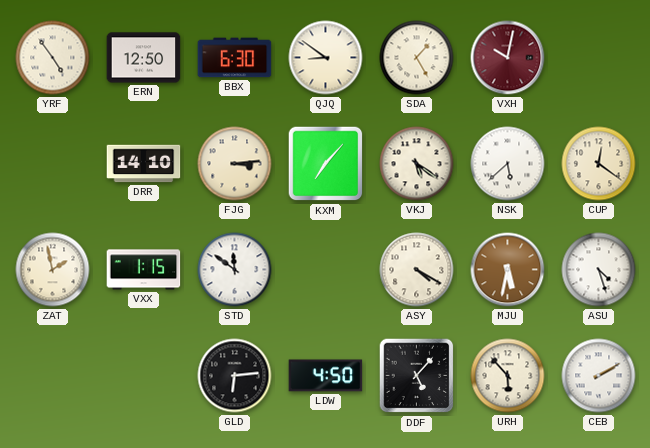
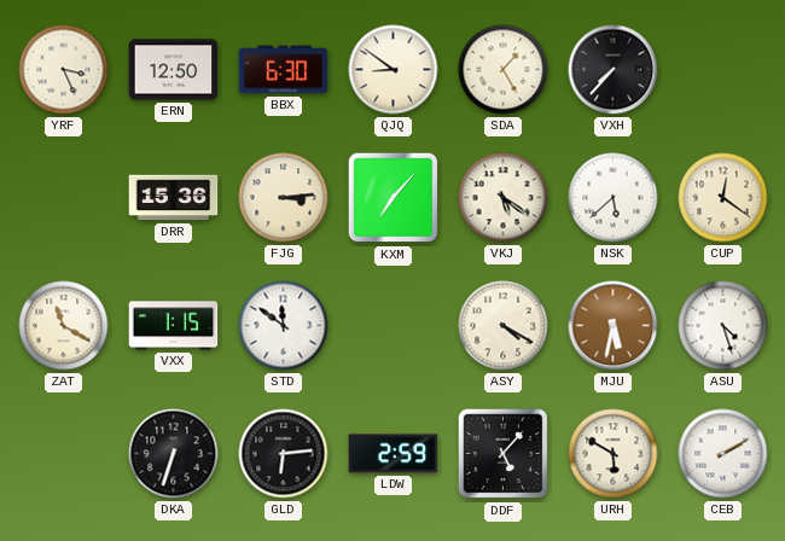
YRF: 4:54 -> 3:26
VXH: 10:02 -> 7:37
VXH dial: burgundy -> black
DRR: 14:10 -> 15:36
ZAT: 1:58 -> 11:20
DKA: none -> 6:33
LDW: 4:50 -> 2:59
URH: 5:53 -> 5:50
